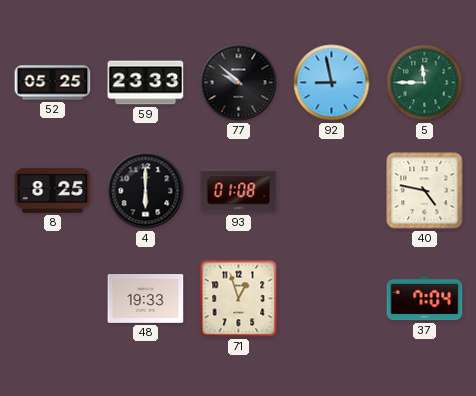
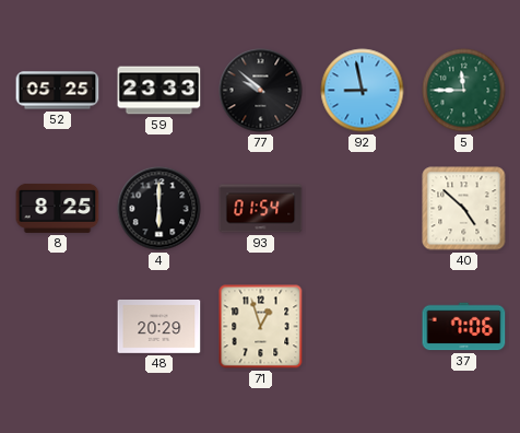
93: 01:08 -> 01:54
40: 4:47 -> 4:52
48: 19:33 -> 20:29
37: 7:04 -> 7:06
